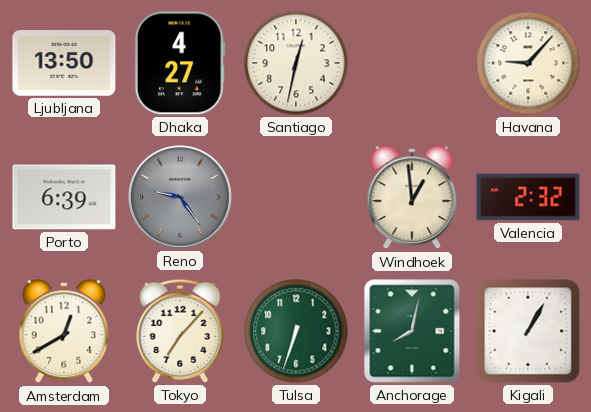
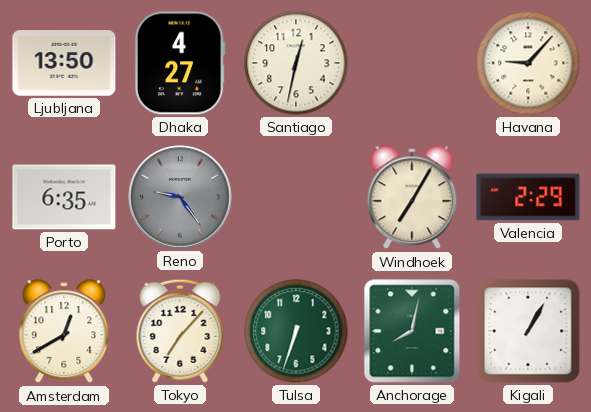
Porto: 6:39 -> 6:35
Windhoek: 12:59 -> 7:05
Valencia: 2:32 -> 2:29
